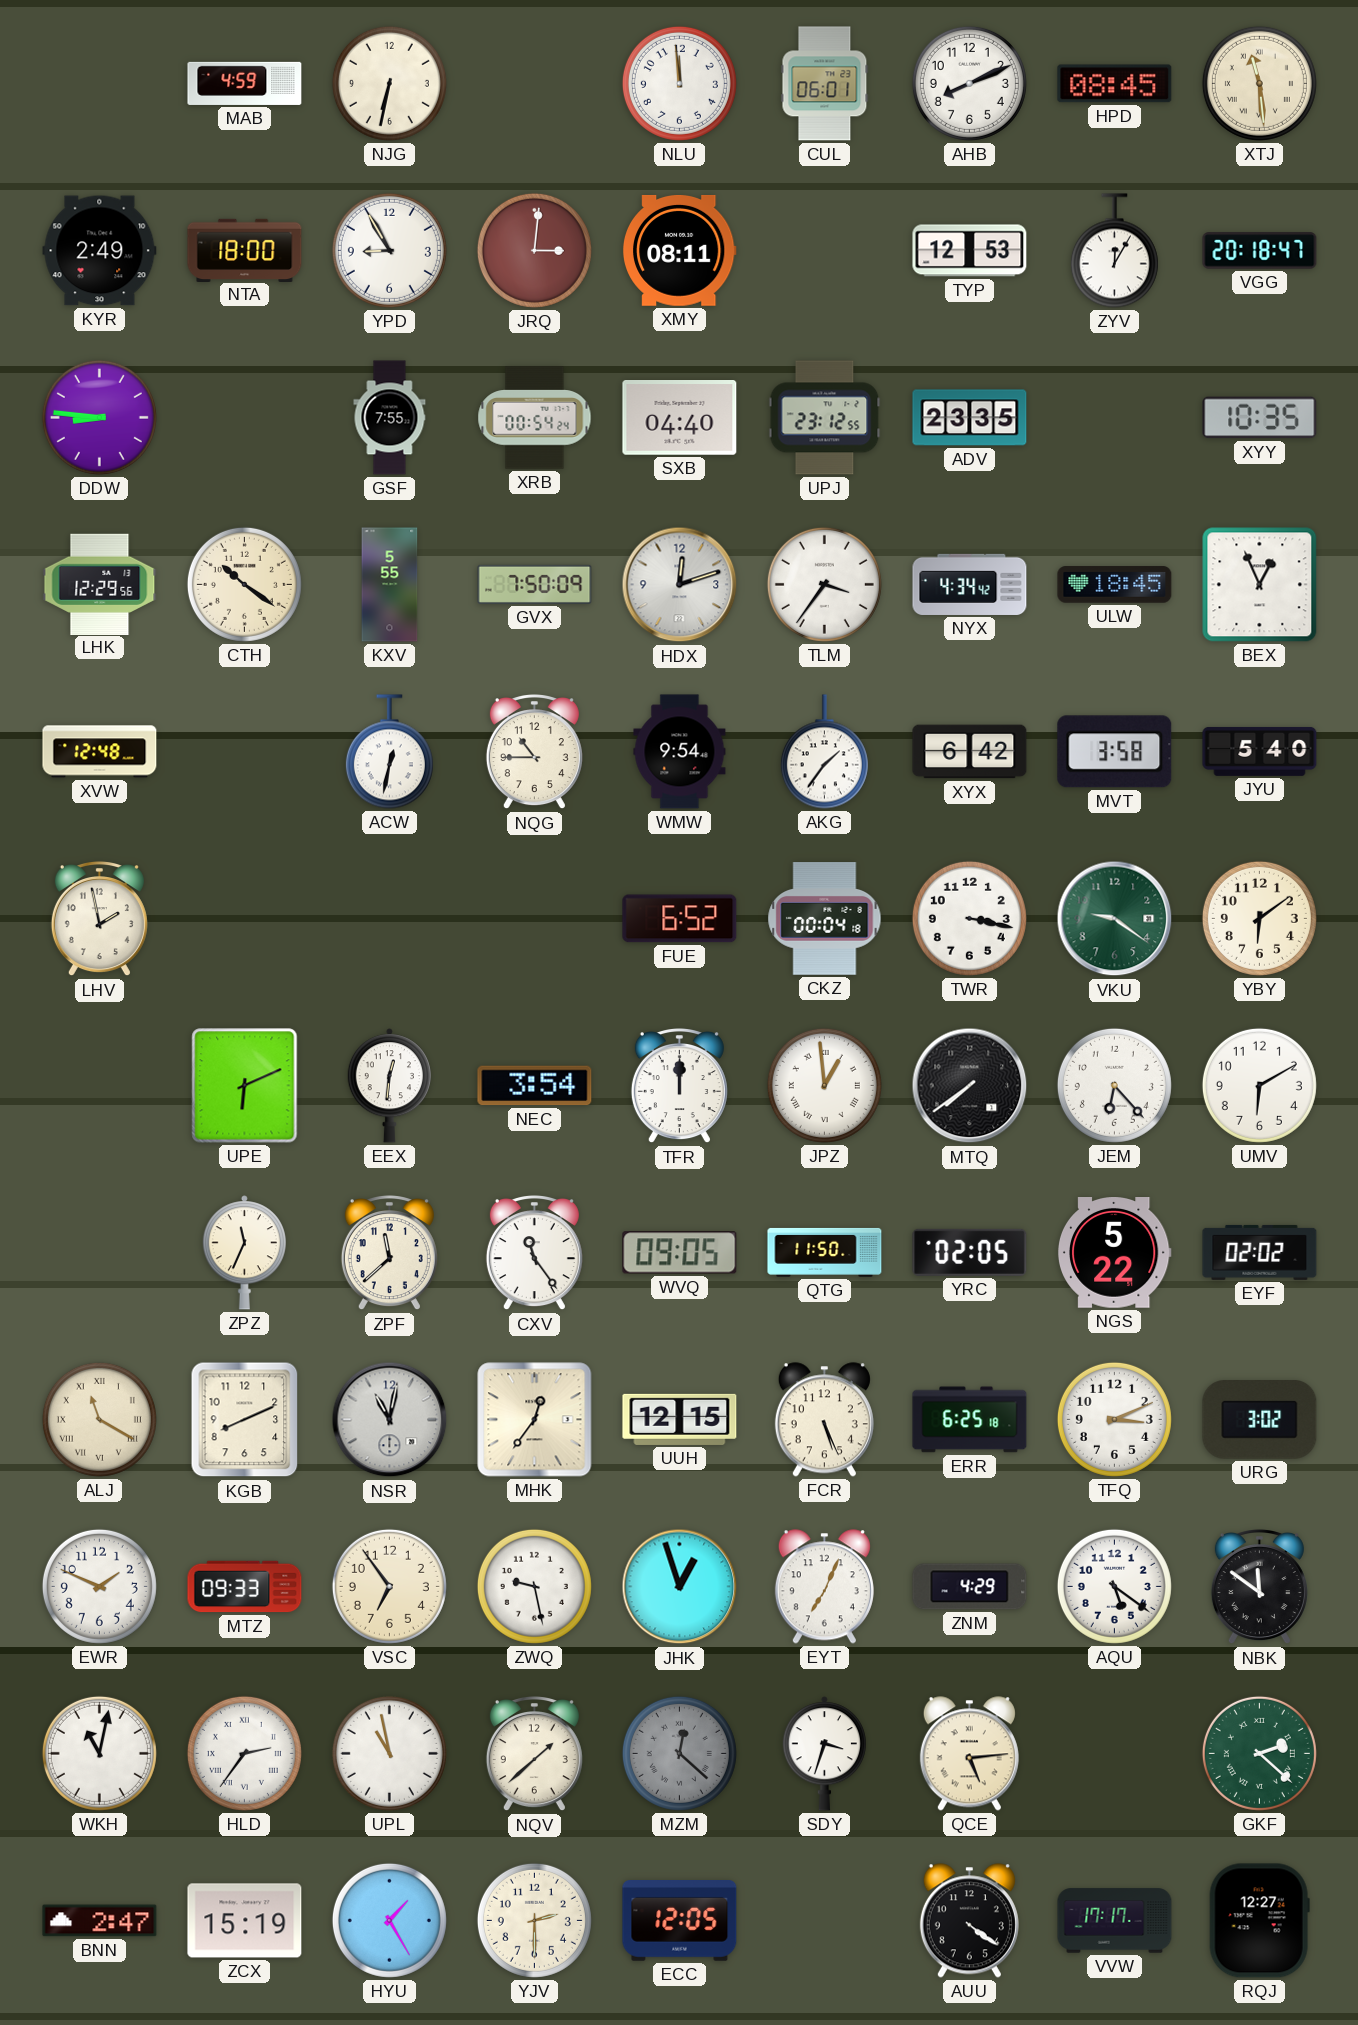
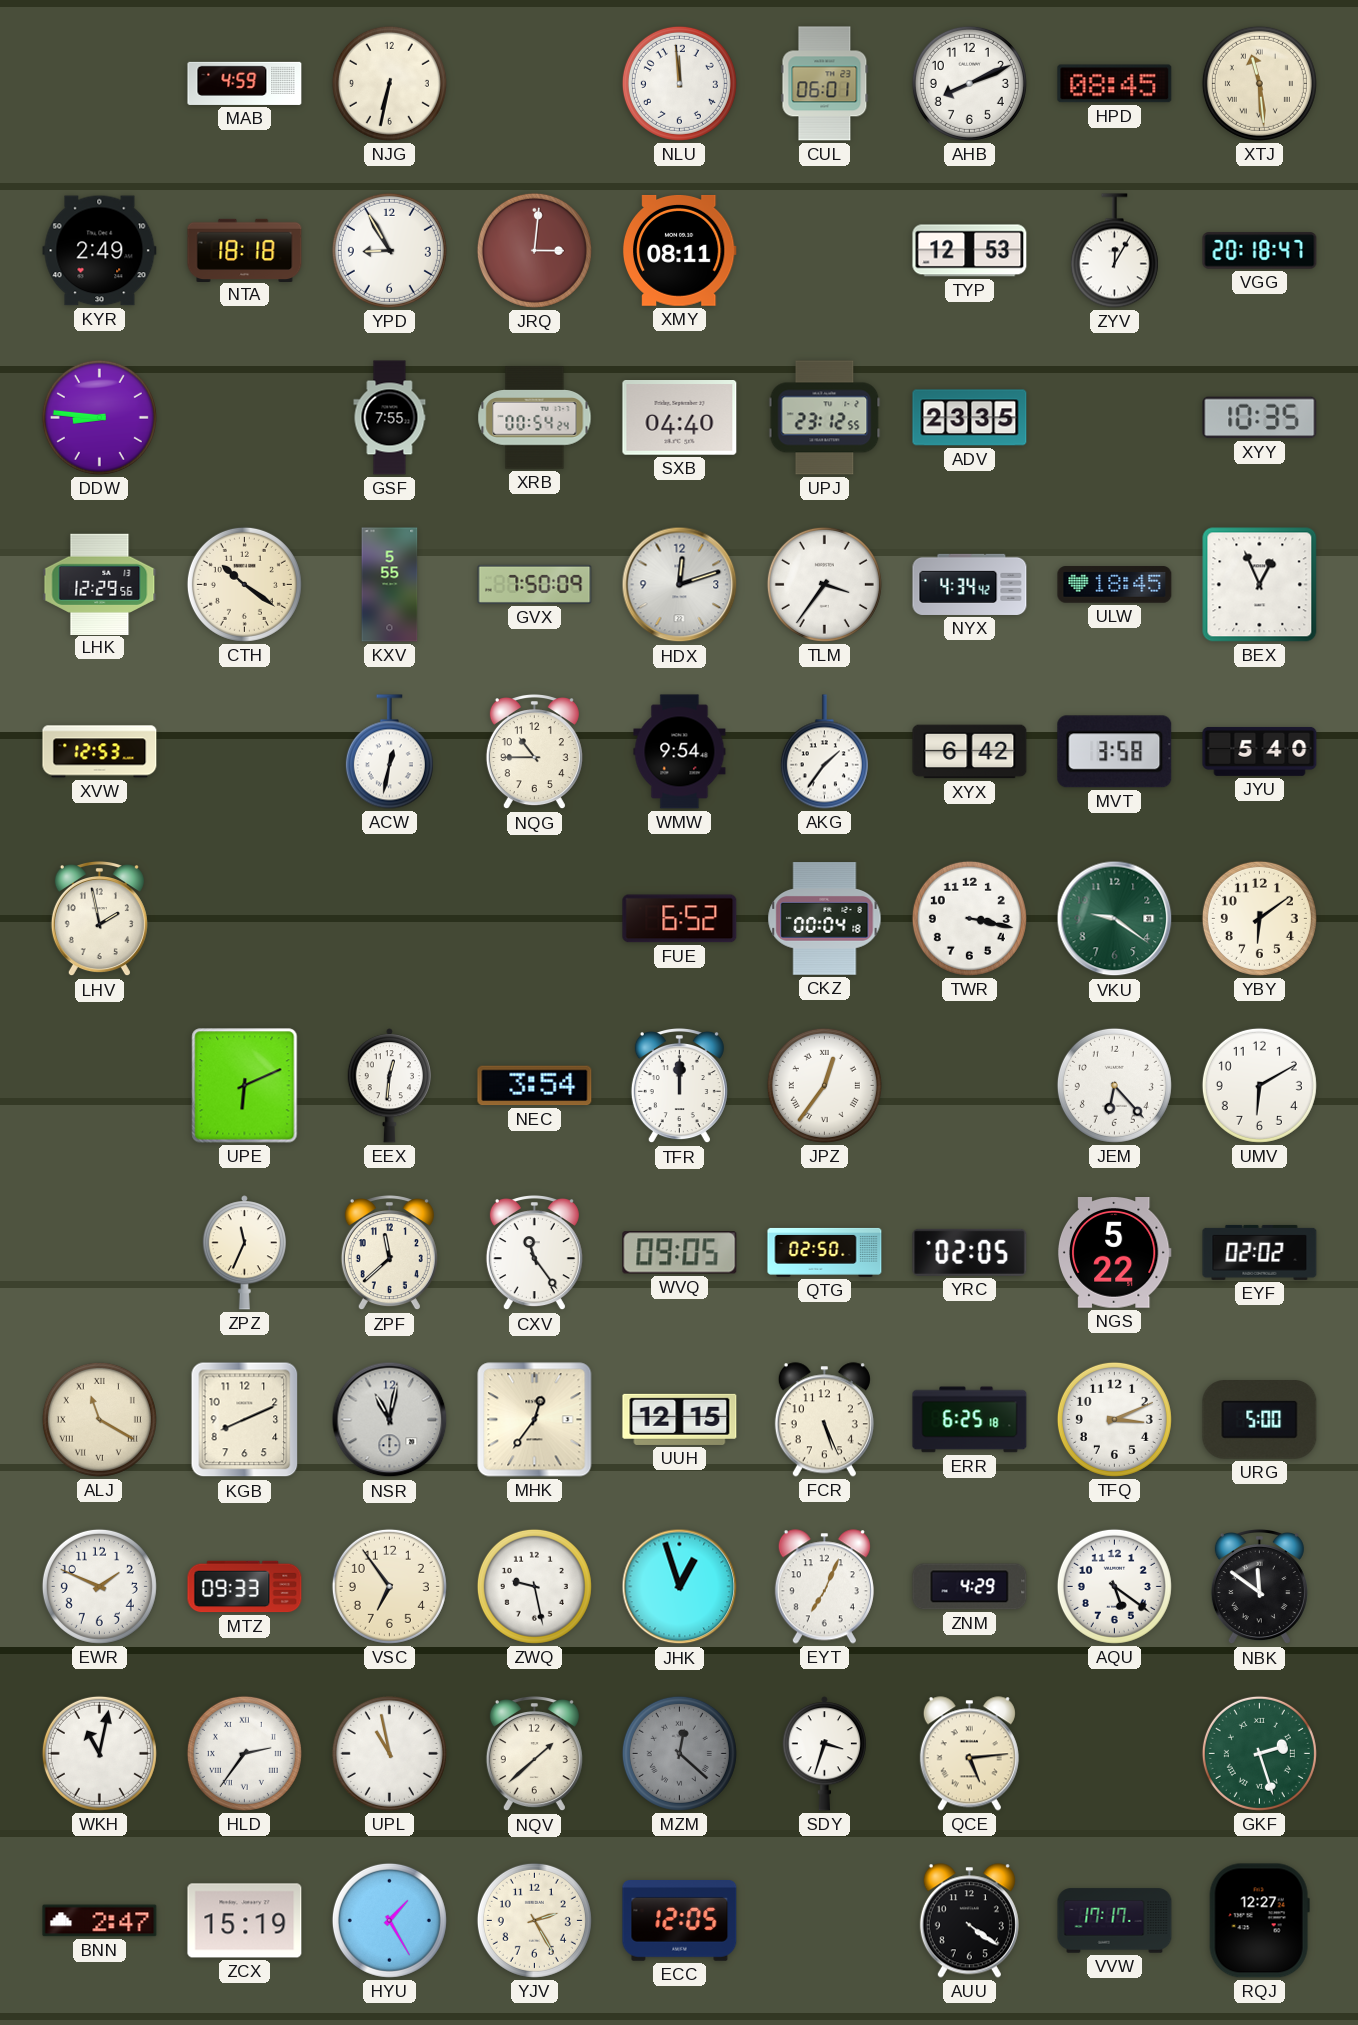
NTA: 18:00 -> 18:18
XVW: 12:48 -> 12:53
JPZ: 12:59 -> 12:36
MTQ: 7:39 -> none
QTG: 11:50 -> 02:50
URG: 3:02 -> 5:00
GKF: 2:22 -> 2:27
YJV: 2:30 -> 2:25
